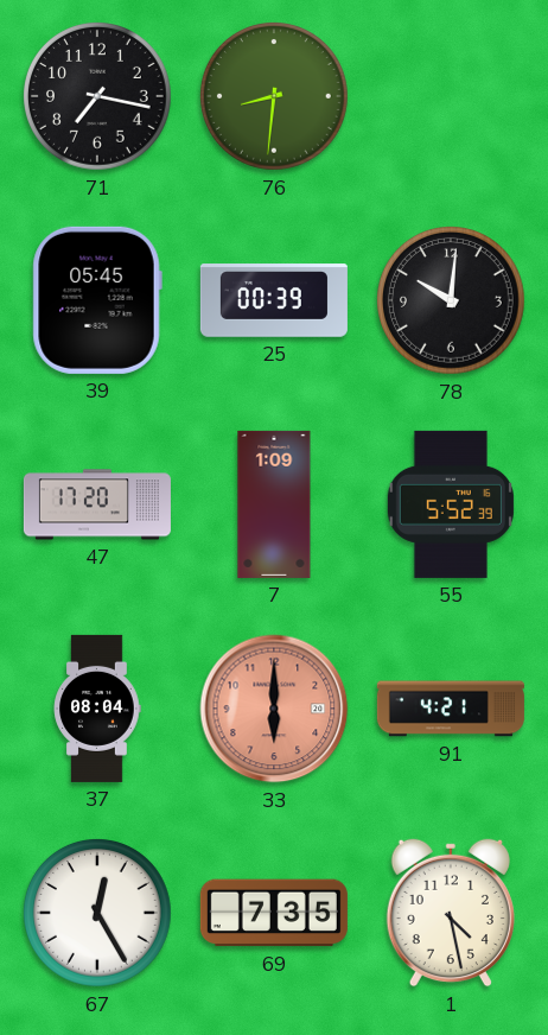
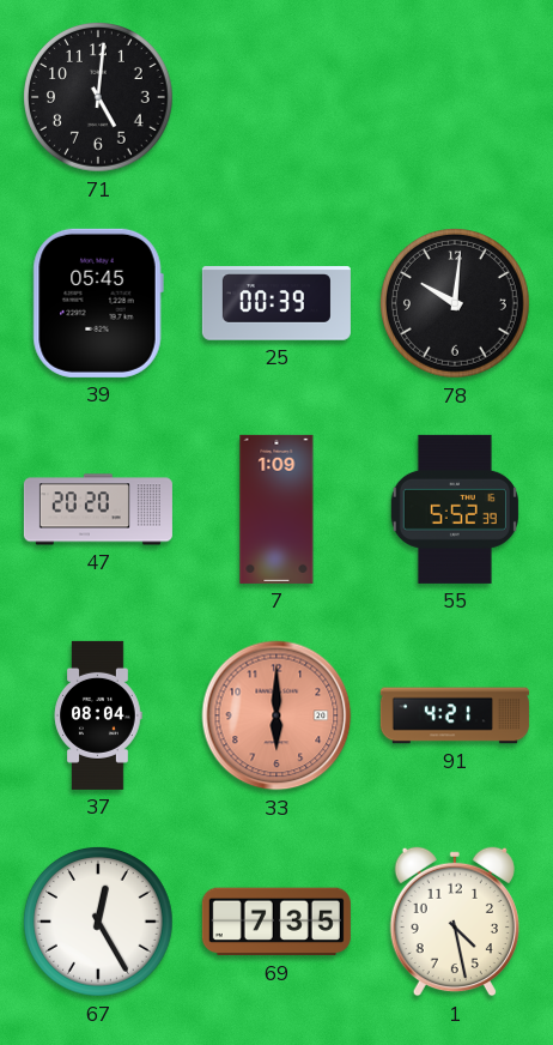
71: 7:17 -> 5:01
76: 8:31 -> none
47: 17:20 -> 20:20
